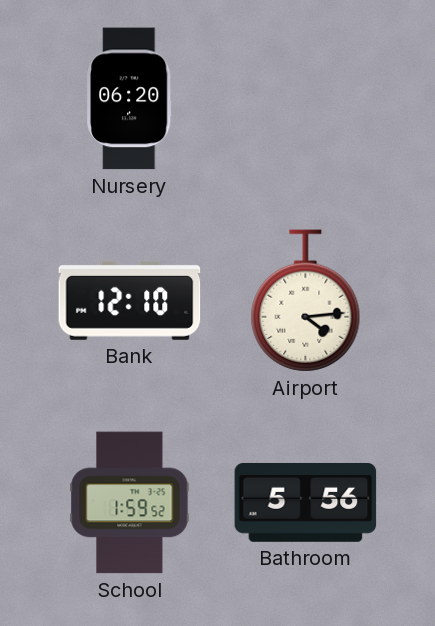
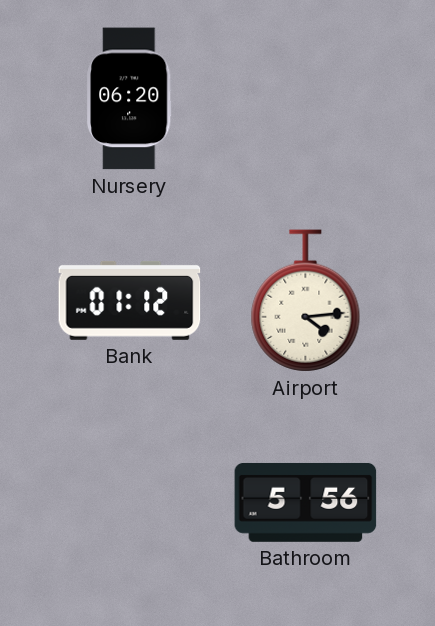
Bank: 12:10 -> 01:12
School: 1:59 -> none
